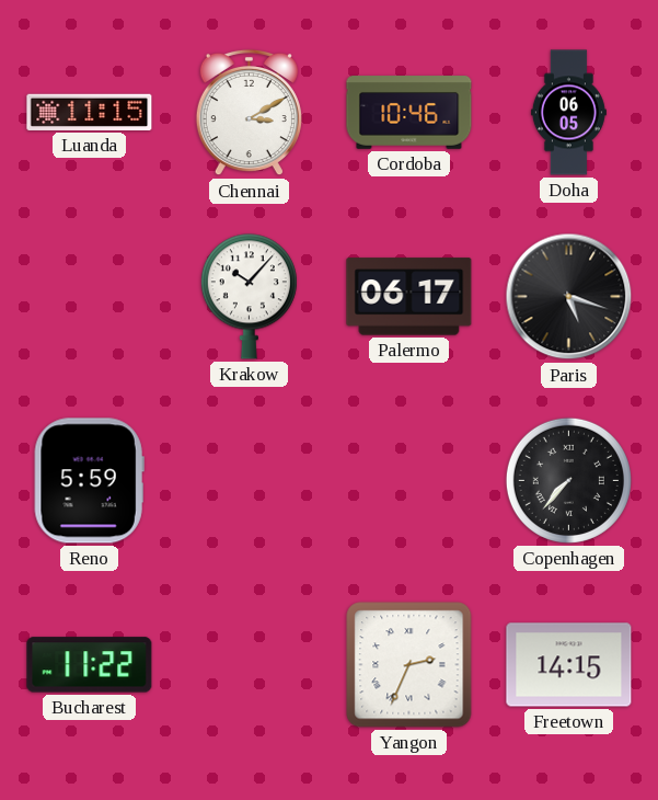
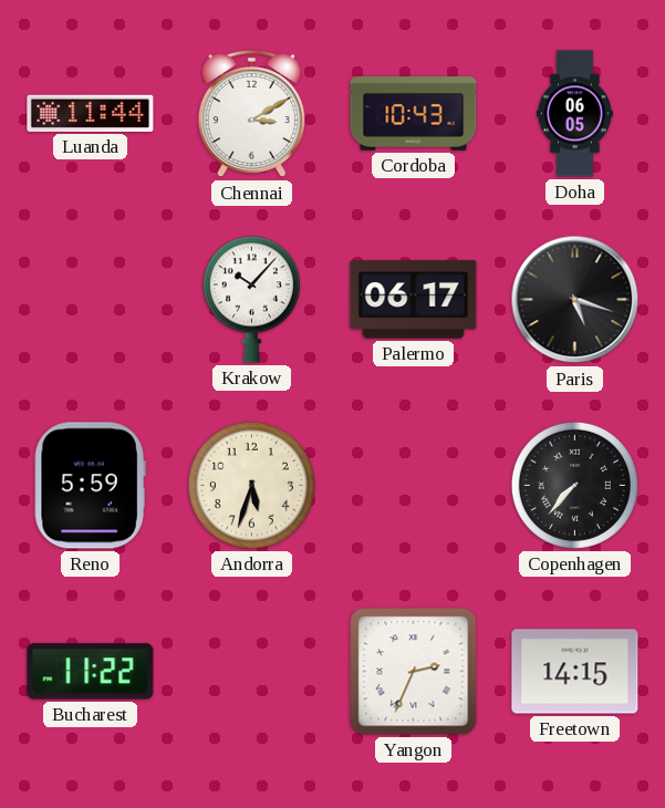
Luanda: 11:15 -> 11:44
Cordoba: 10:46 -> 10:43
Andorra: none -> 5:33
